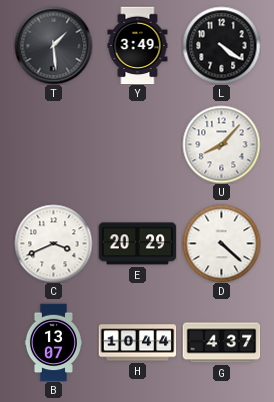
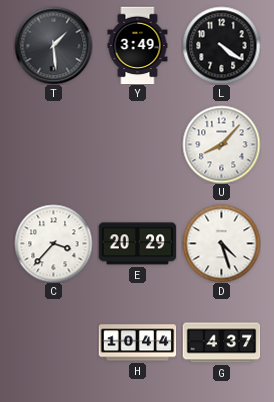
C: 3:41 -> 3:37
D: 4:22 -> 4:27
B: 13:07 -> none
